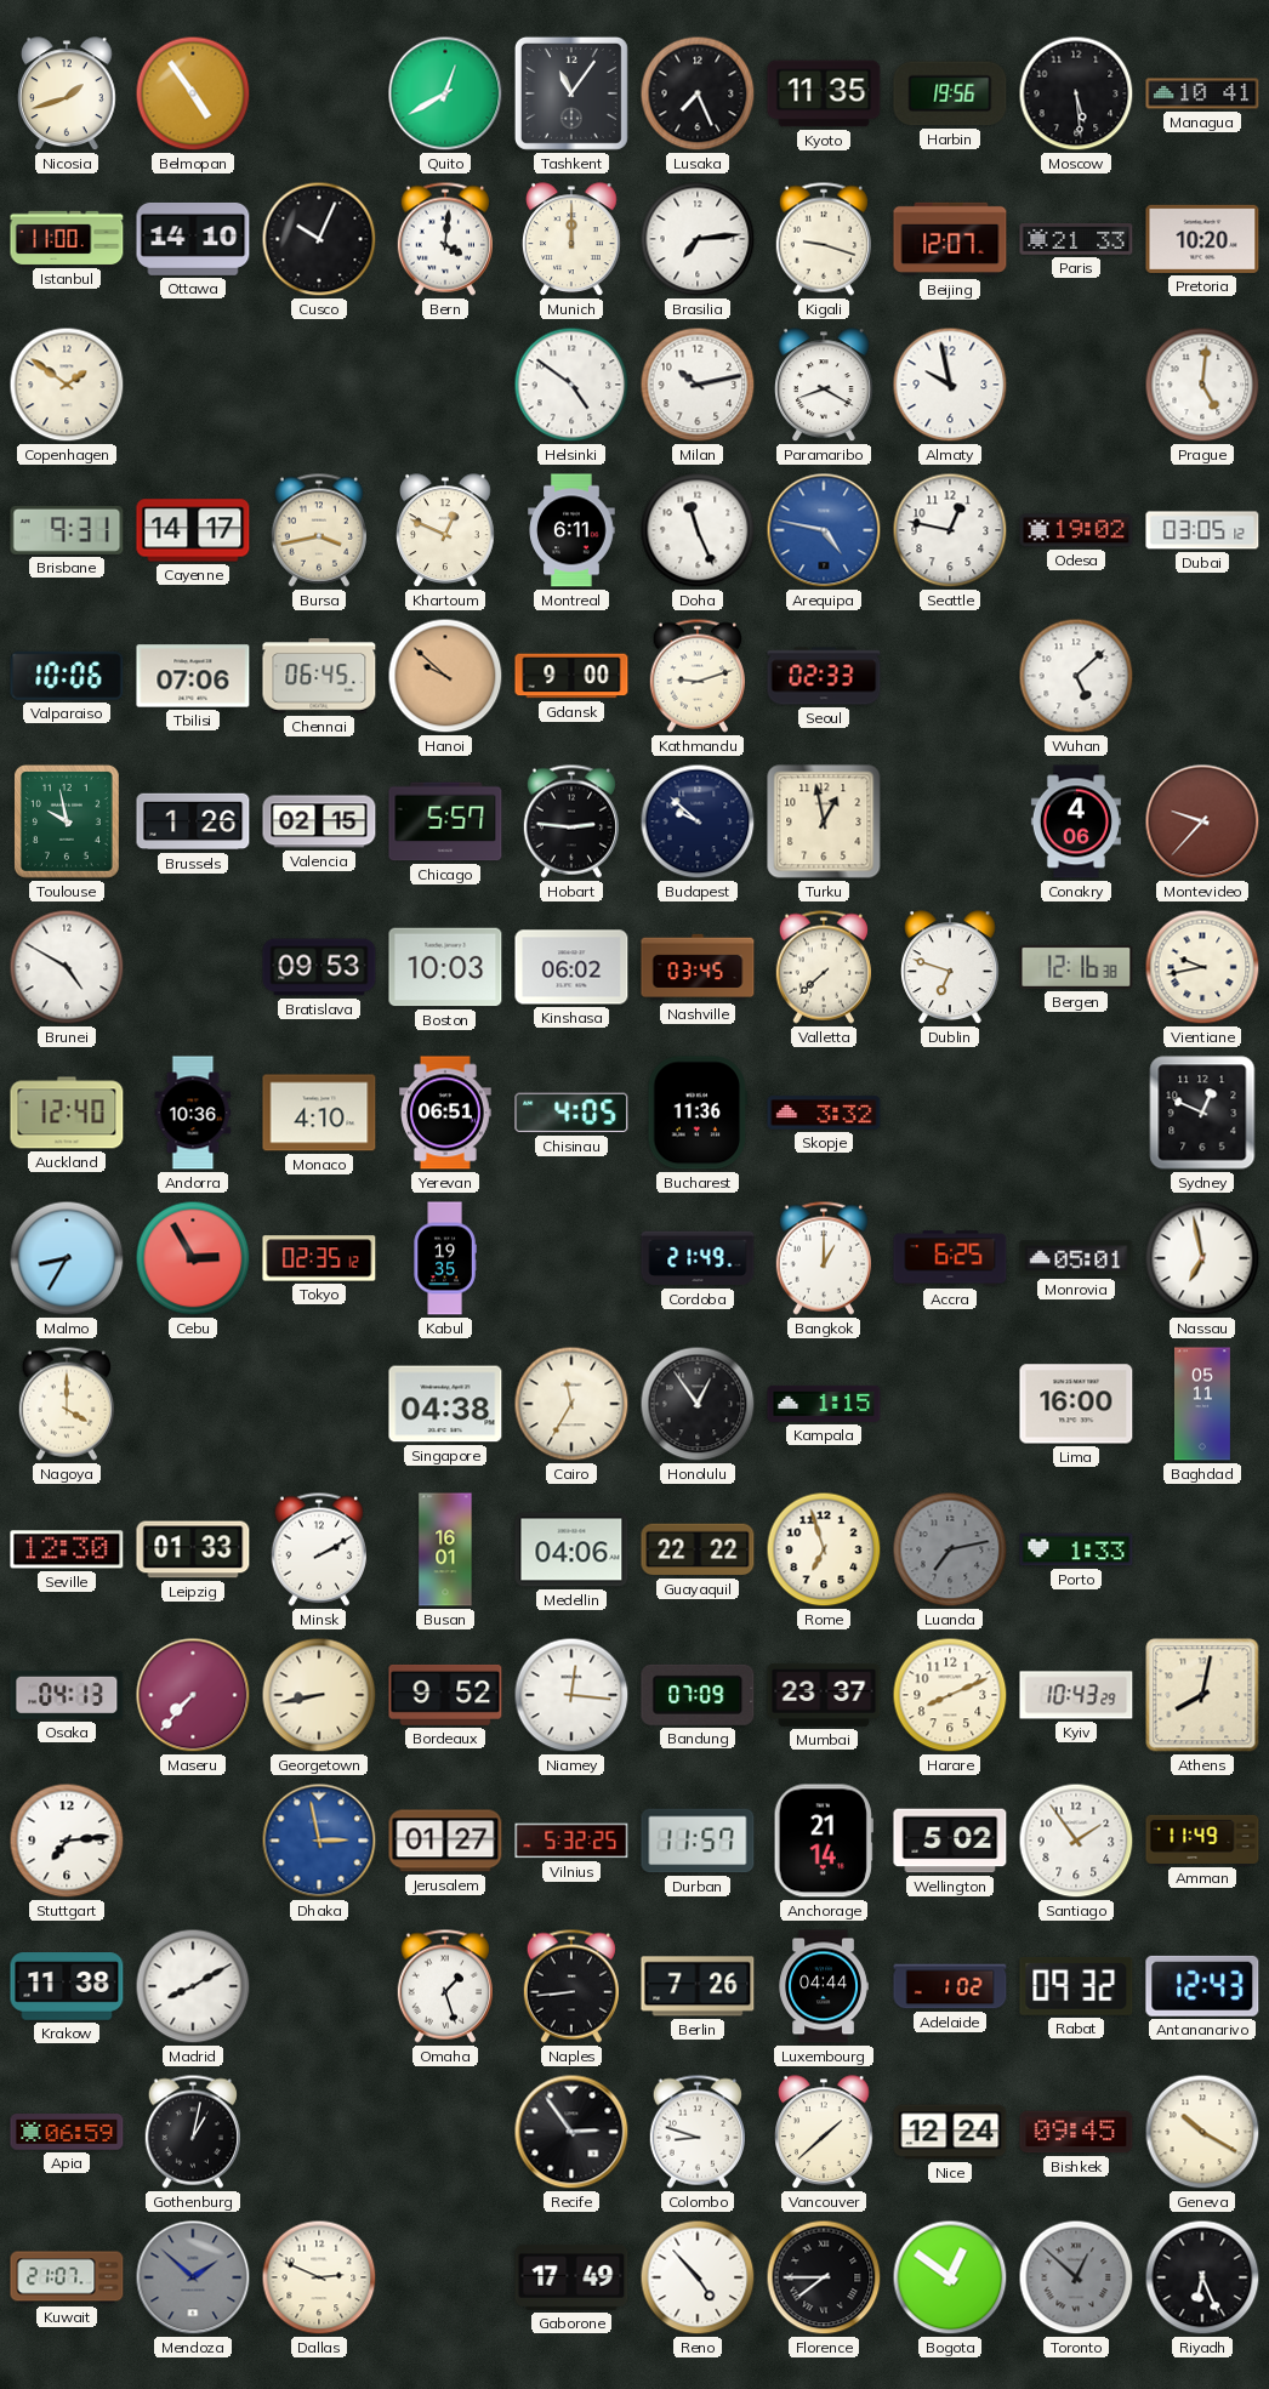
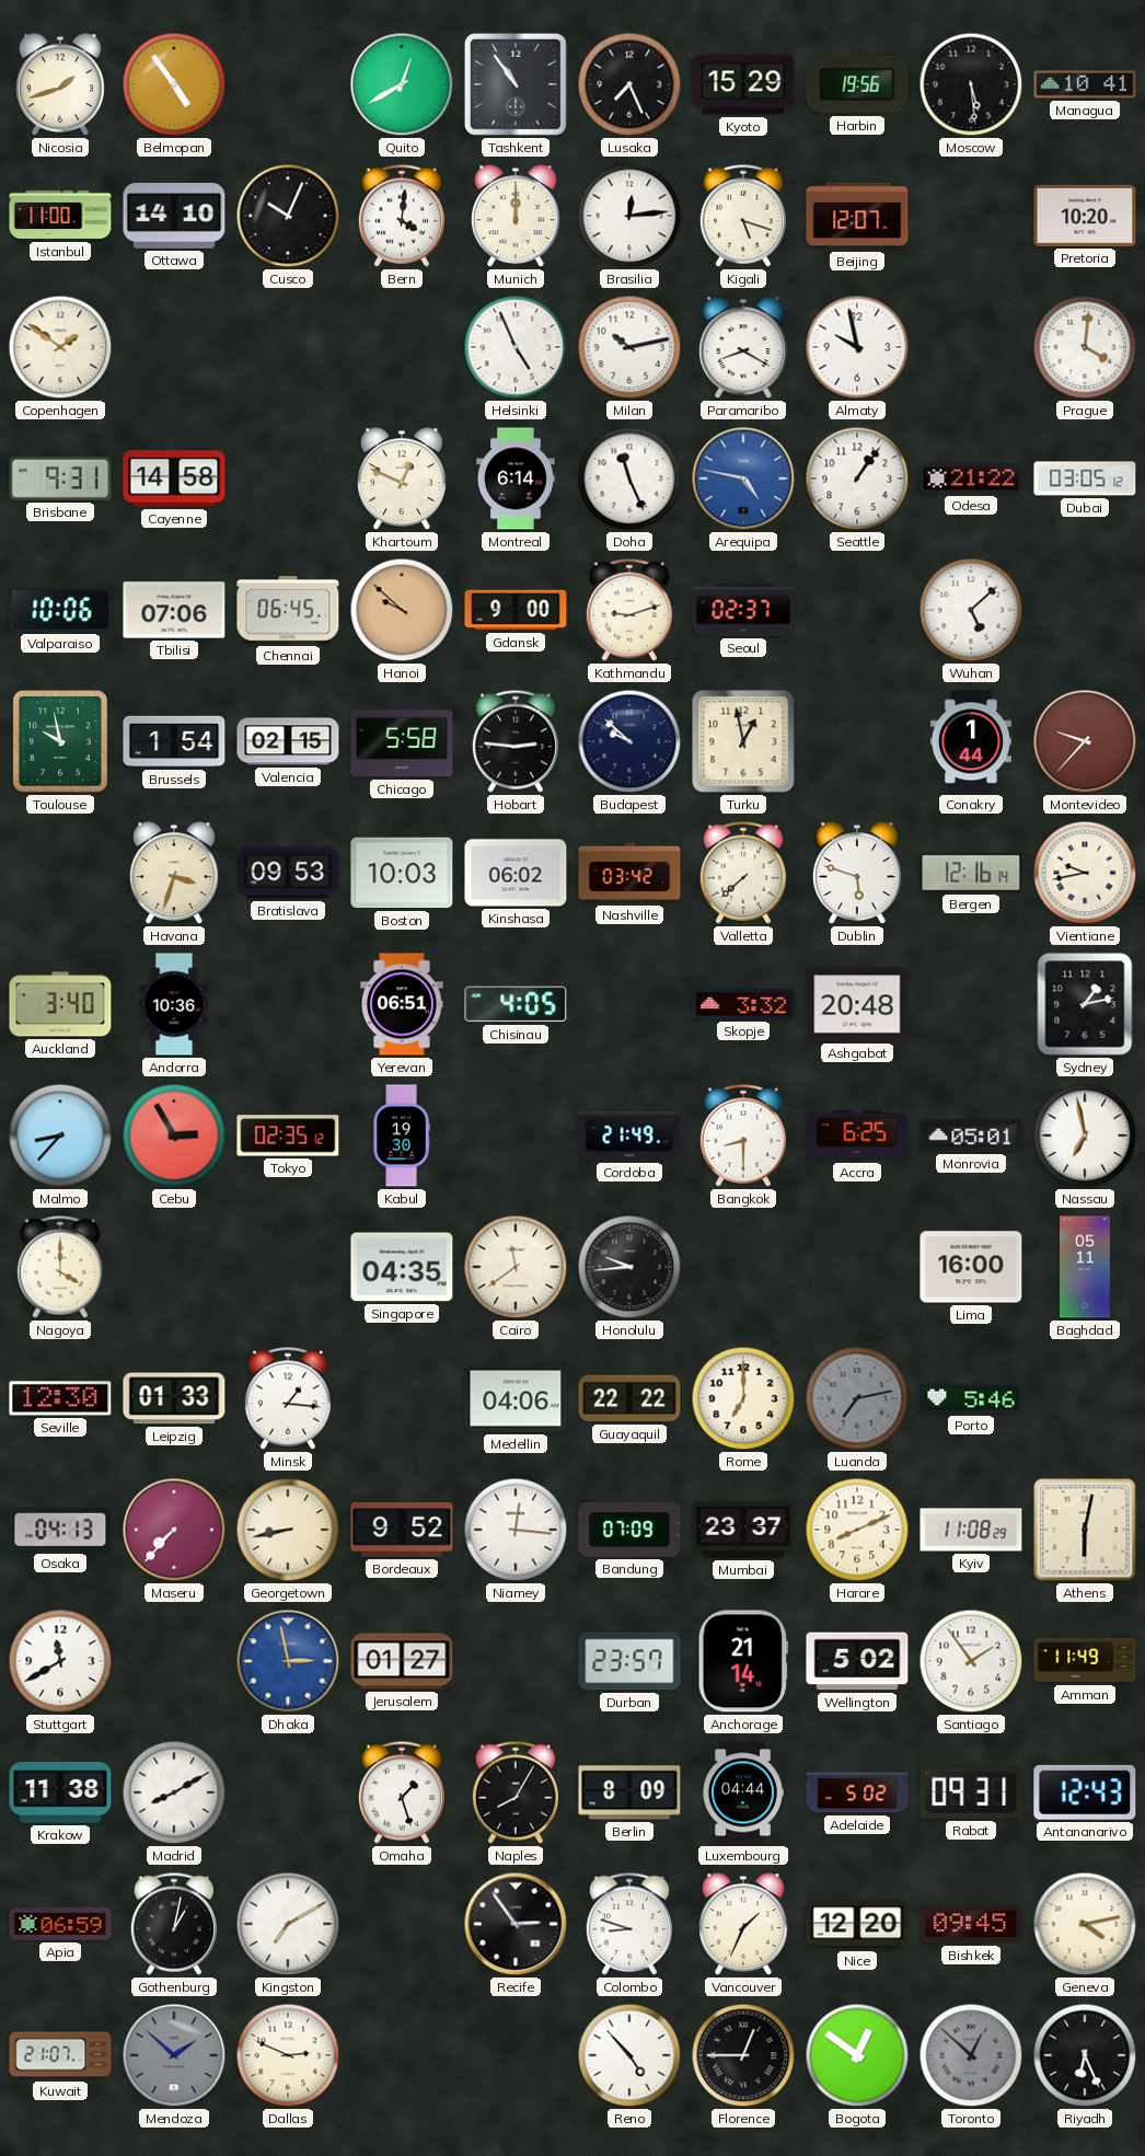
Tashkent: 11:06 -> 10:54
Kyoto: 11:35 -> 15:29
Brasilia: 7:14 -> 12:14
Kigali: 9:18 -> 5:18
Paris: 21:33 -> none
Helsinki: 4:51 -> 4:56
Prague: 5:01 -> 4:01
Cayenne: 14:17 -> 14:58
Bursa: 3:43 -> none
Montreal: 6:11 -> 6:14
Seattle: 12:47 -> 1:06
Odesa: 19:02 -> 21:22
Seoul: 02:33 -> 02:37
Brussels: 1:26 -> 1:54
Chicago: 5:57 -> 5:58
Conakry: 4:06 -> 1:44
Brunei: 4:50 -> none
Havana: none -> 3:33
Nashville: 03:45 -> 03:42
Dublin: 6:48 -> 5:48
Bergen: 12:16:38 -> 12:16:14
Auckland: 12:40 -> 3:40
Monaco: 4:10 -> none
Bucharest: 11:36 -> none
Ashgabat: none -> 20:48
Sydney: 12:49 -> 1:13
Malmo: 8:35 -> 8:37
Kabul: 19:35 -> 19:30
Bangkok: 1:00 -> 8:30
Singapore: 04:38 -> 04:35
Cairo: 11:35 -> 11:39
Honolulu: 12:54 -> 9:44
Kampala: 1:15 -> none
Minsk: 2:10 -> 1:16
Busan: 16:01 -> none
Rome: 6:57 -> 7:00
Porto: 1:33 -> 5:46
Kyiv: 10:43 -> 11:08
Athens: 8:02 -> 6:02
Stuttgart: 7:14 -> 11:40
Vilnius: 5:32 -> none
Durban: 11:57 -> 23:57
Naples: 8:44 -> 8:05
Berlin: 7:26 -> 8:09
Adelaide: 1:02 -> 5:02
Rabat: 09:32 -> 09:31
Kingston: none -> 7:10
Vancouver: 1:38 -> 1:34
Nice: 12:24 -> 12:20
Geneva: 10:20 -> 4:13
Gaborone: 17:49 -> none
Florence: 7:45 -> 12:45
